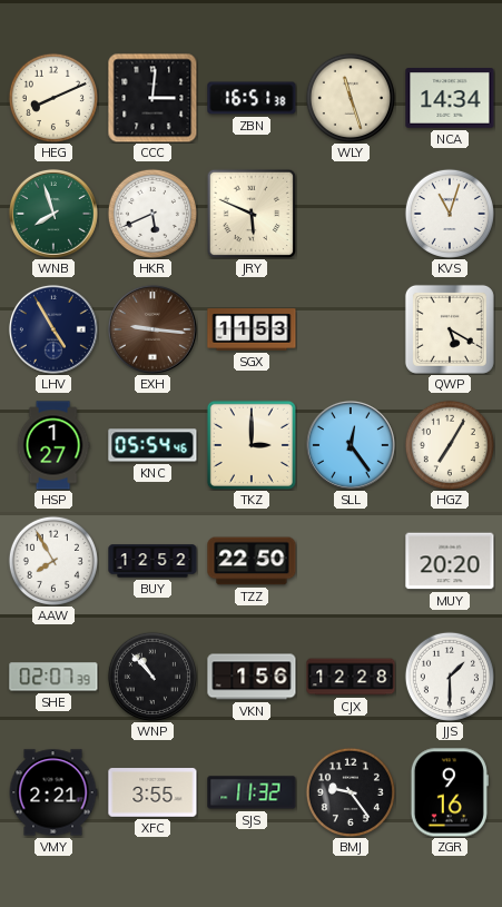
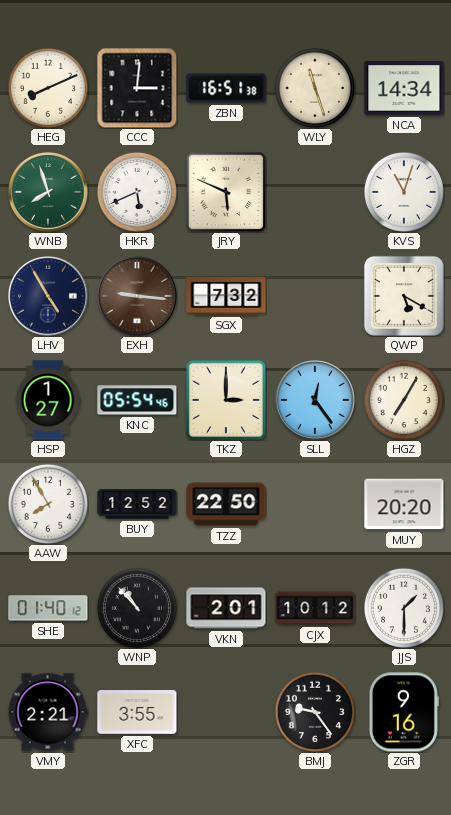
SGX: 11:53 -> 7:32
SHE: 02:07 -> 01:40
VKN: 1:56 -> 2:01
CJX: 12:28 -> 10:12
SJS: 11:32 -> none
